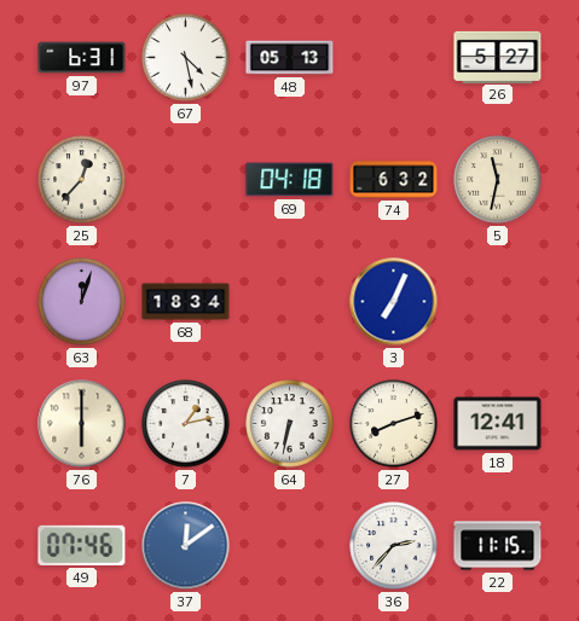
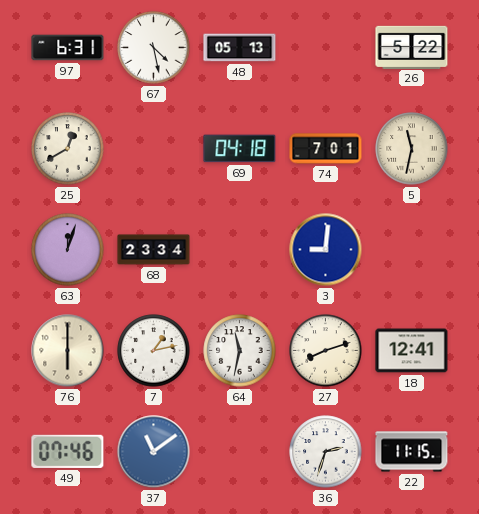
26: 5:27 -> 5:22
25: 12:37 -> 12:40
74: 6:32 -> 7:01
68: 18:34 -> 23:34
3: 7:04 -> 9:01
64: 6:32 -> 11:32
37: 12:09 -> 11:09
36: 2:37 -> 2:33
